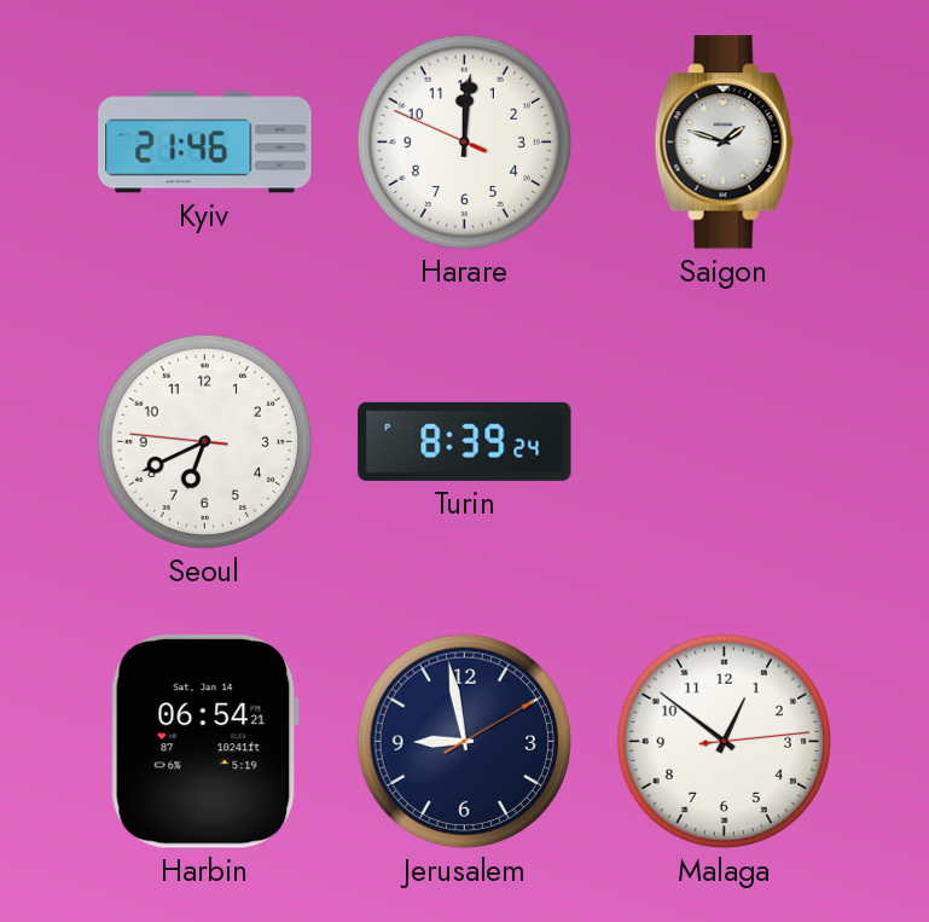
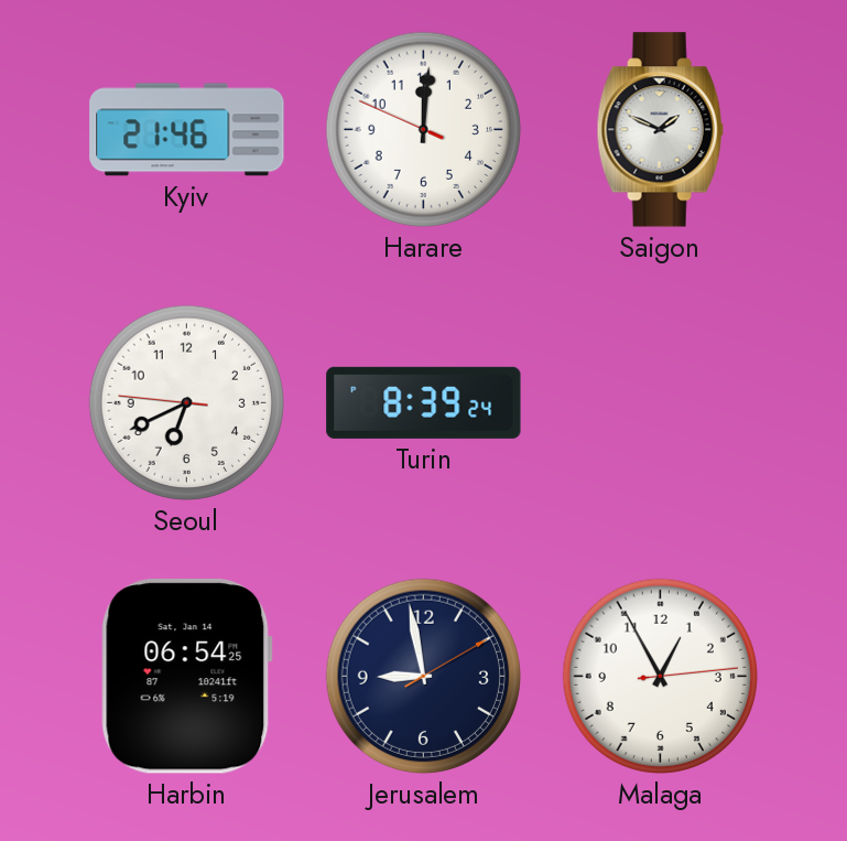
Saigon: 1:48 -> 1:49
Harbin: 06:54:21 -> 06:54:25
Malaga: 12:51 -> 12:55
